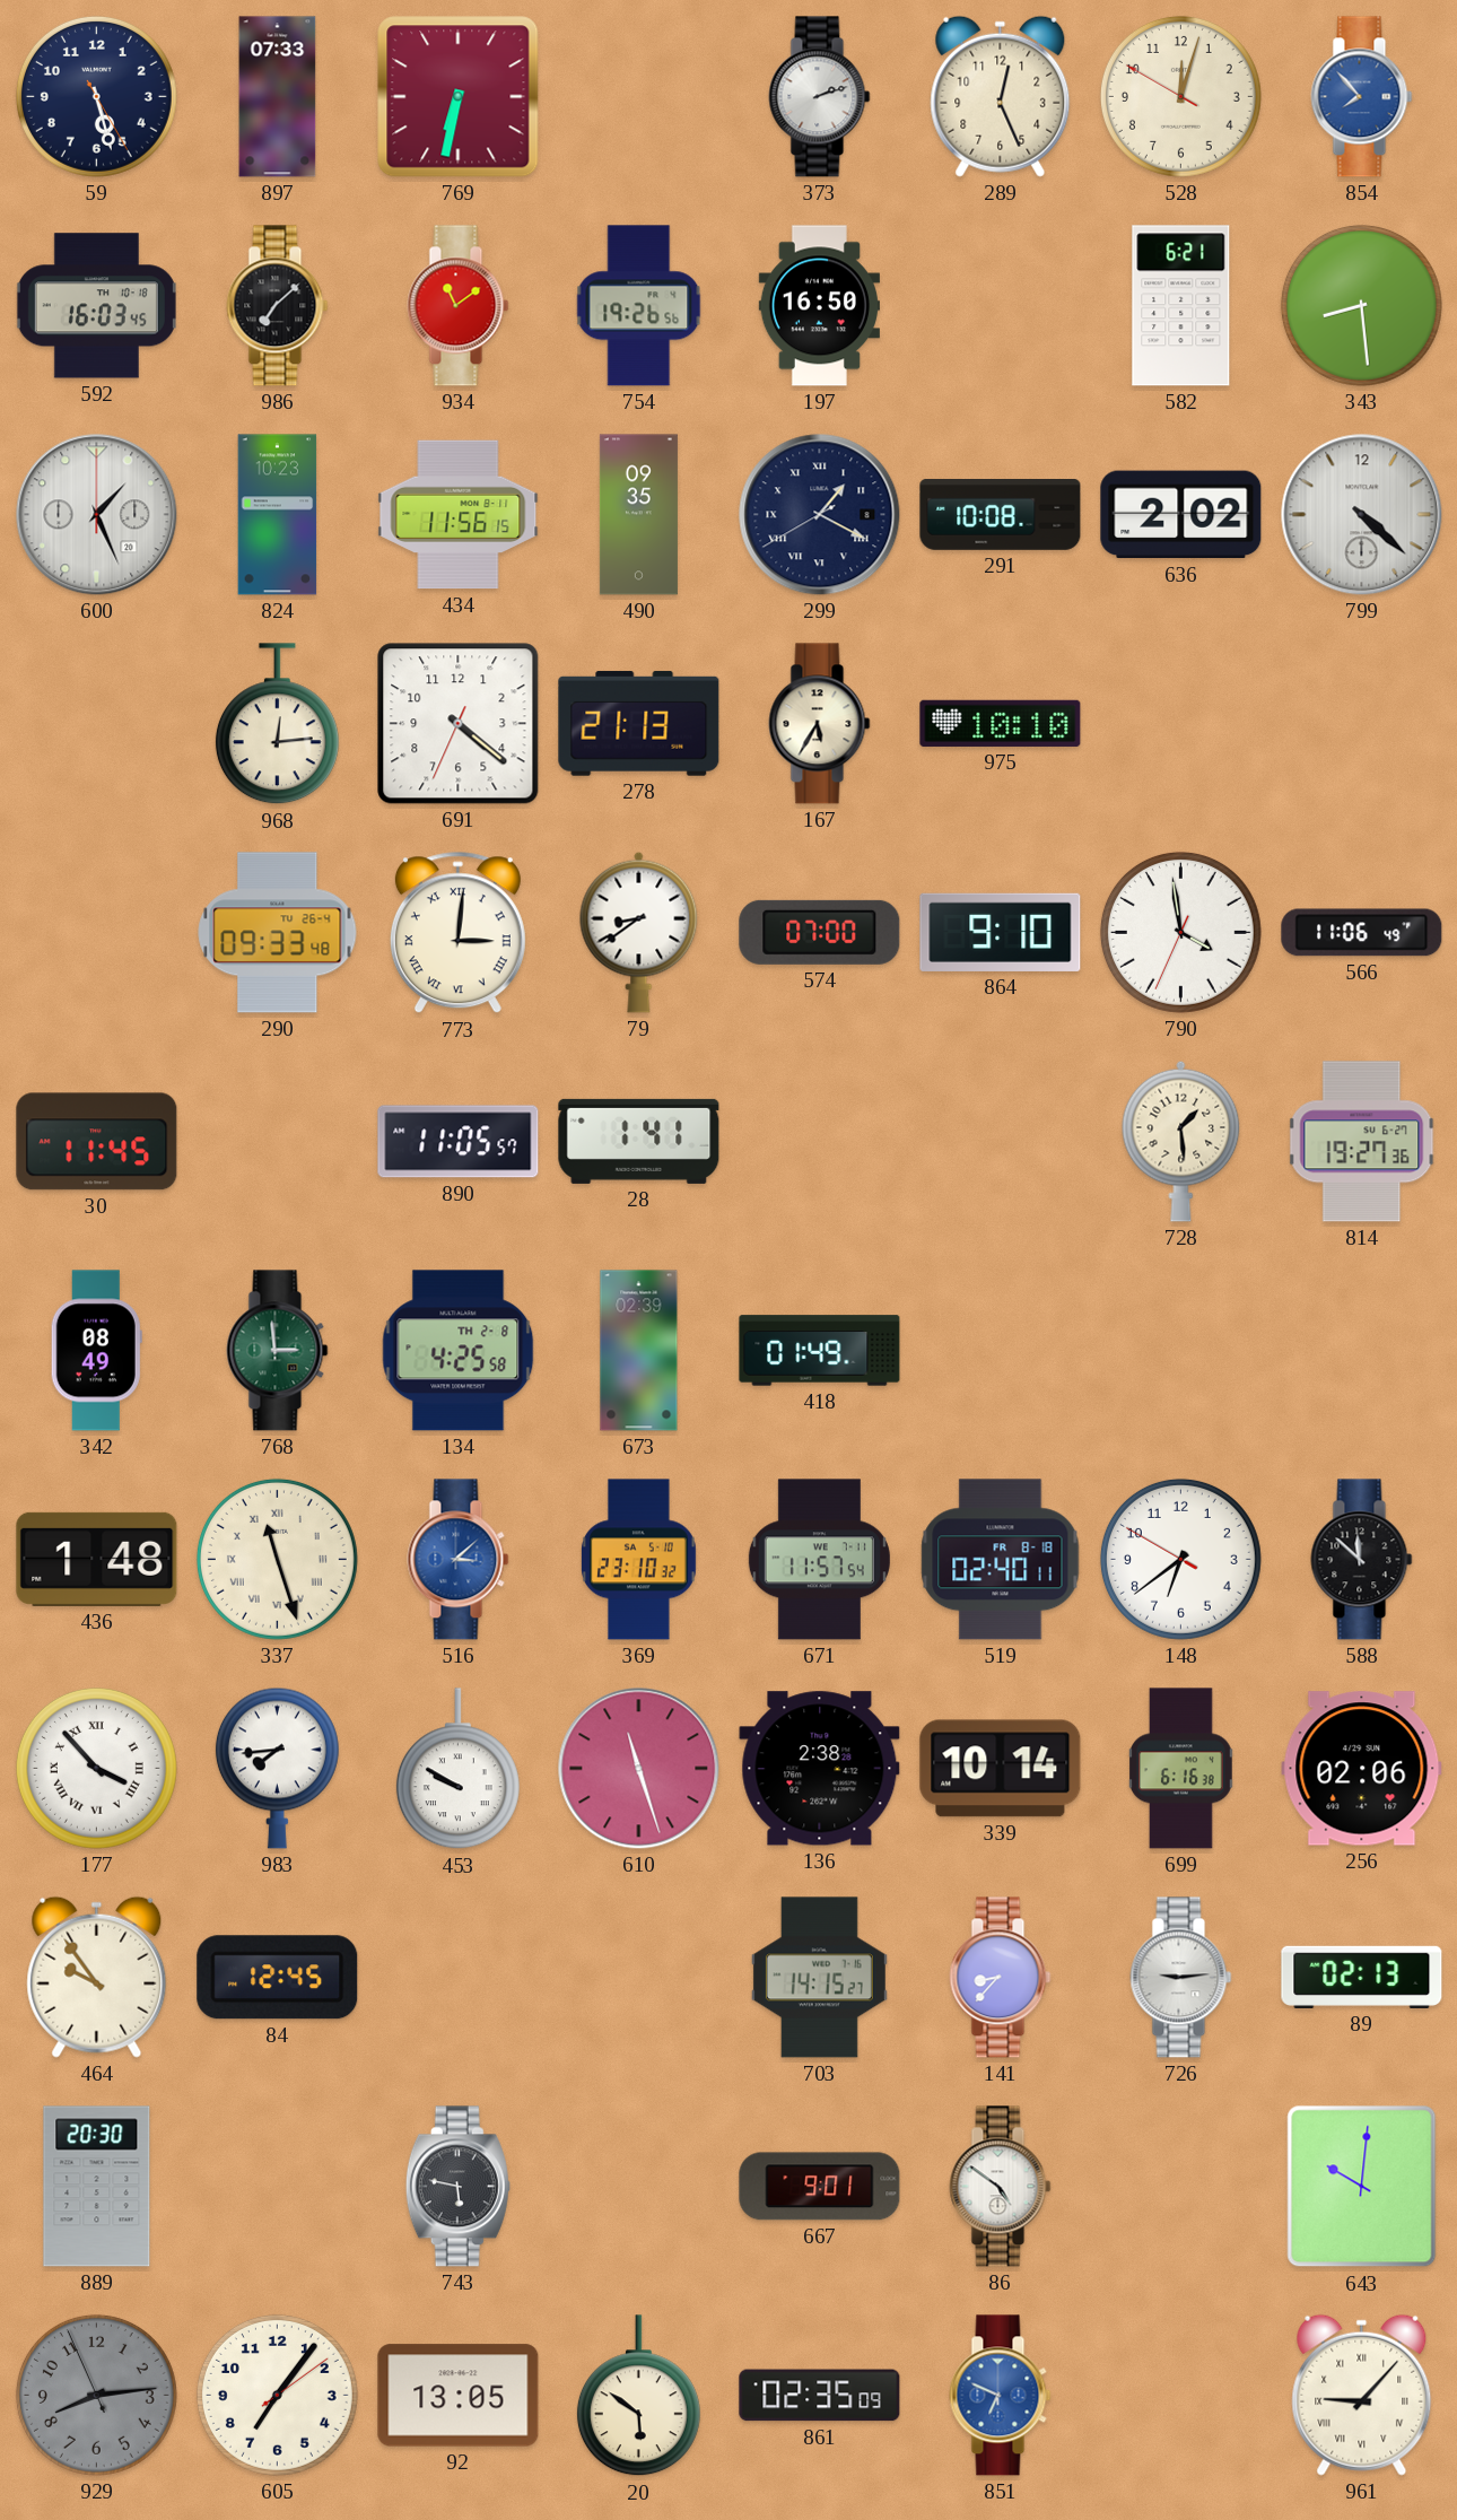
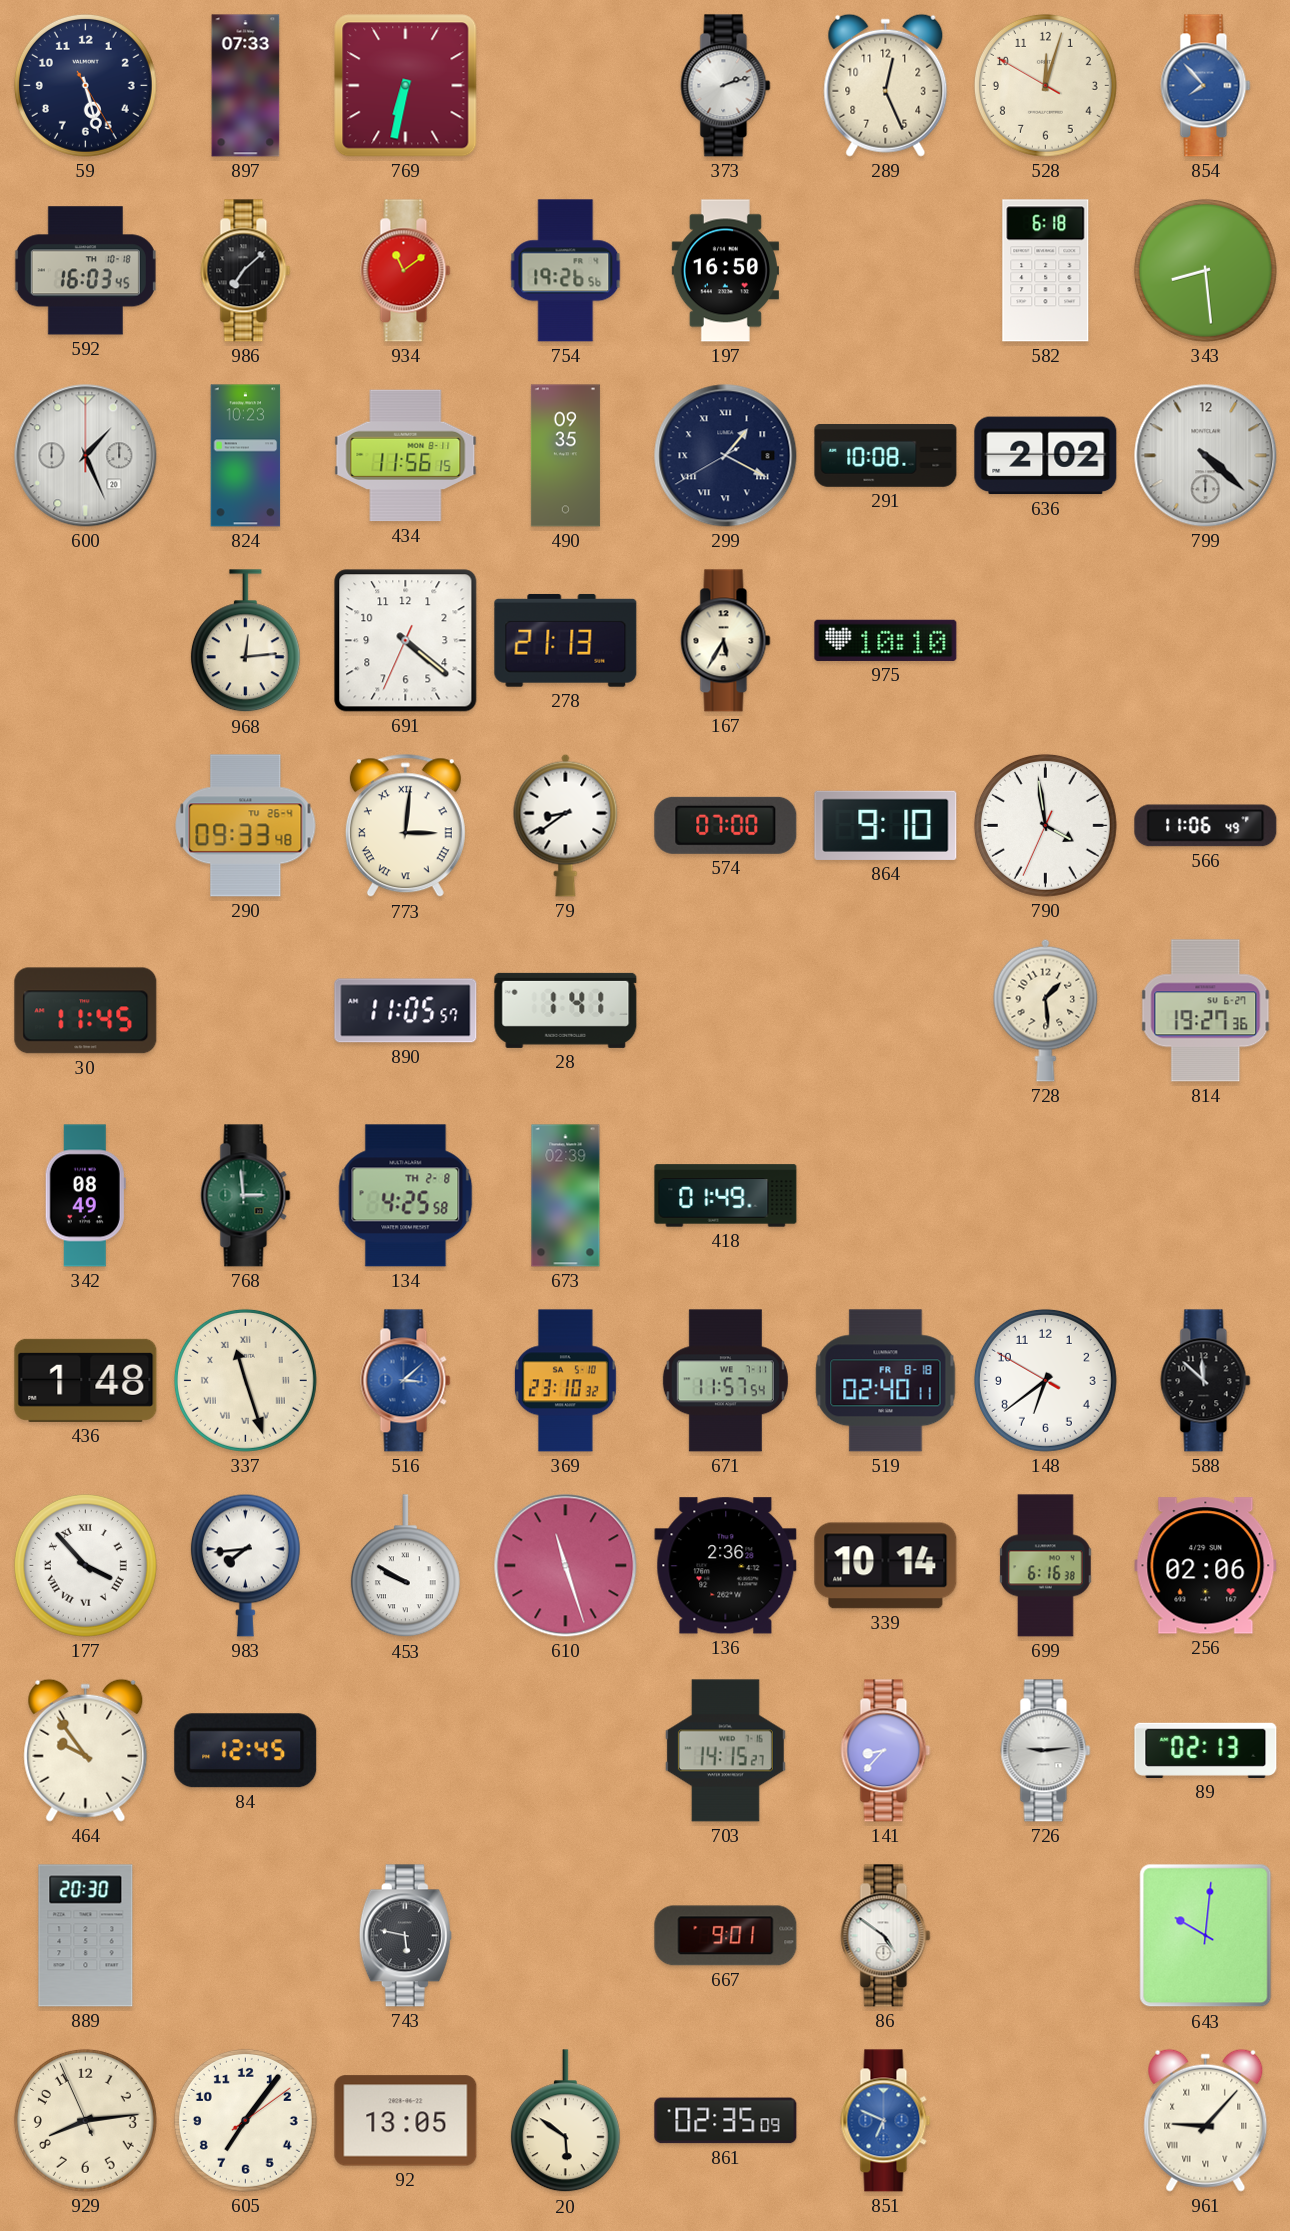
582: 6:21 -> 6:18
136: 2:38 -> 2:36
929 dial: grey -> cream
